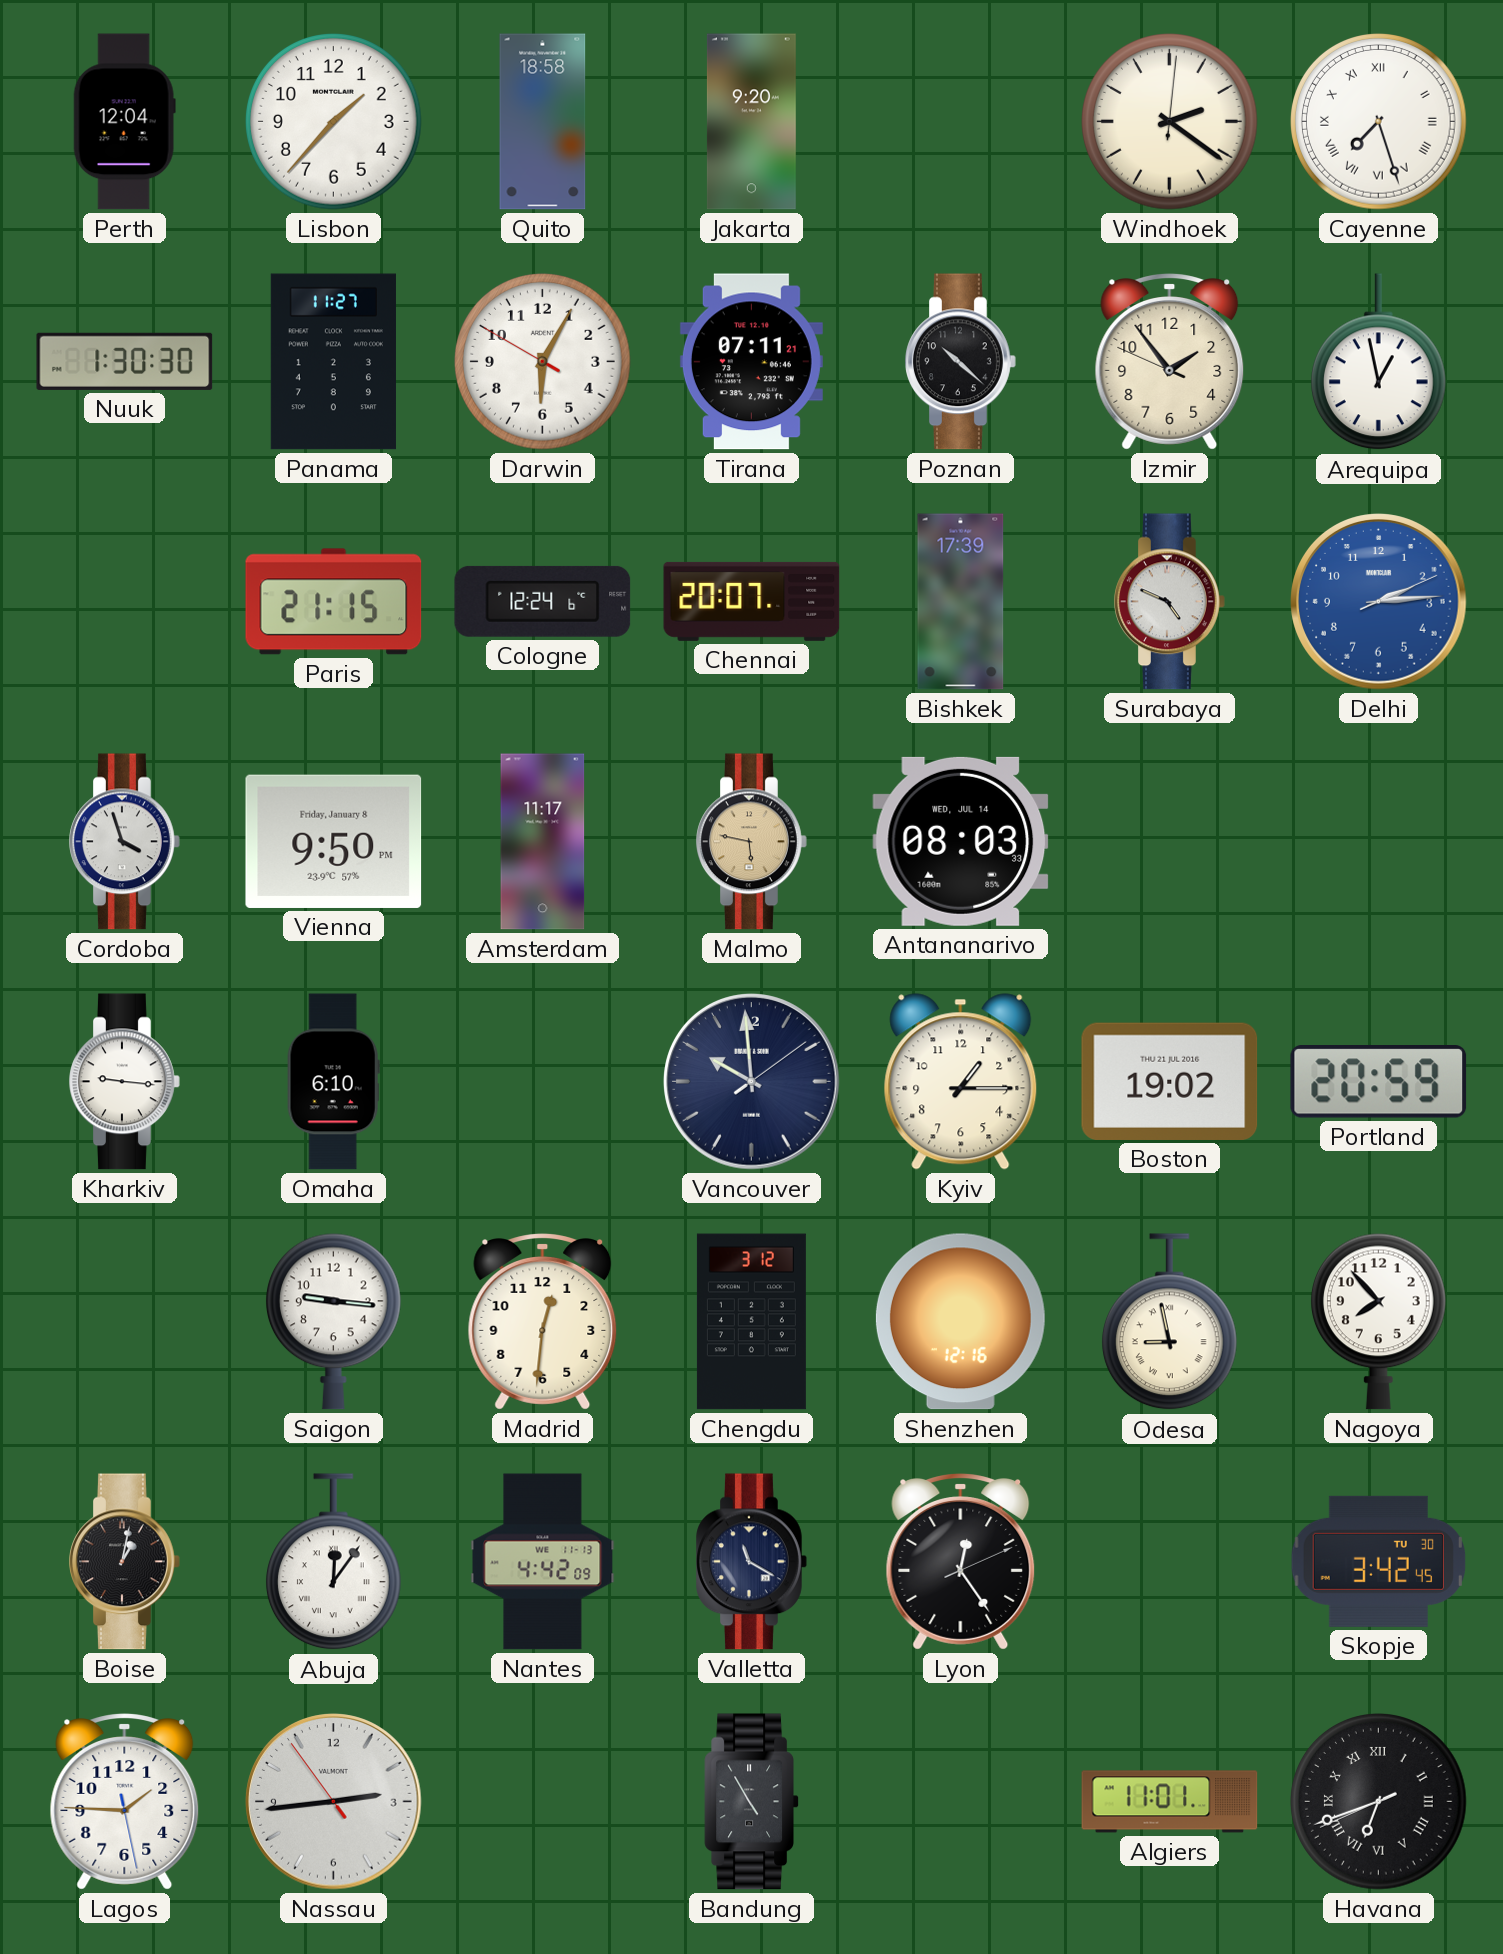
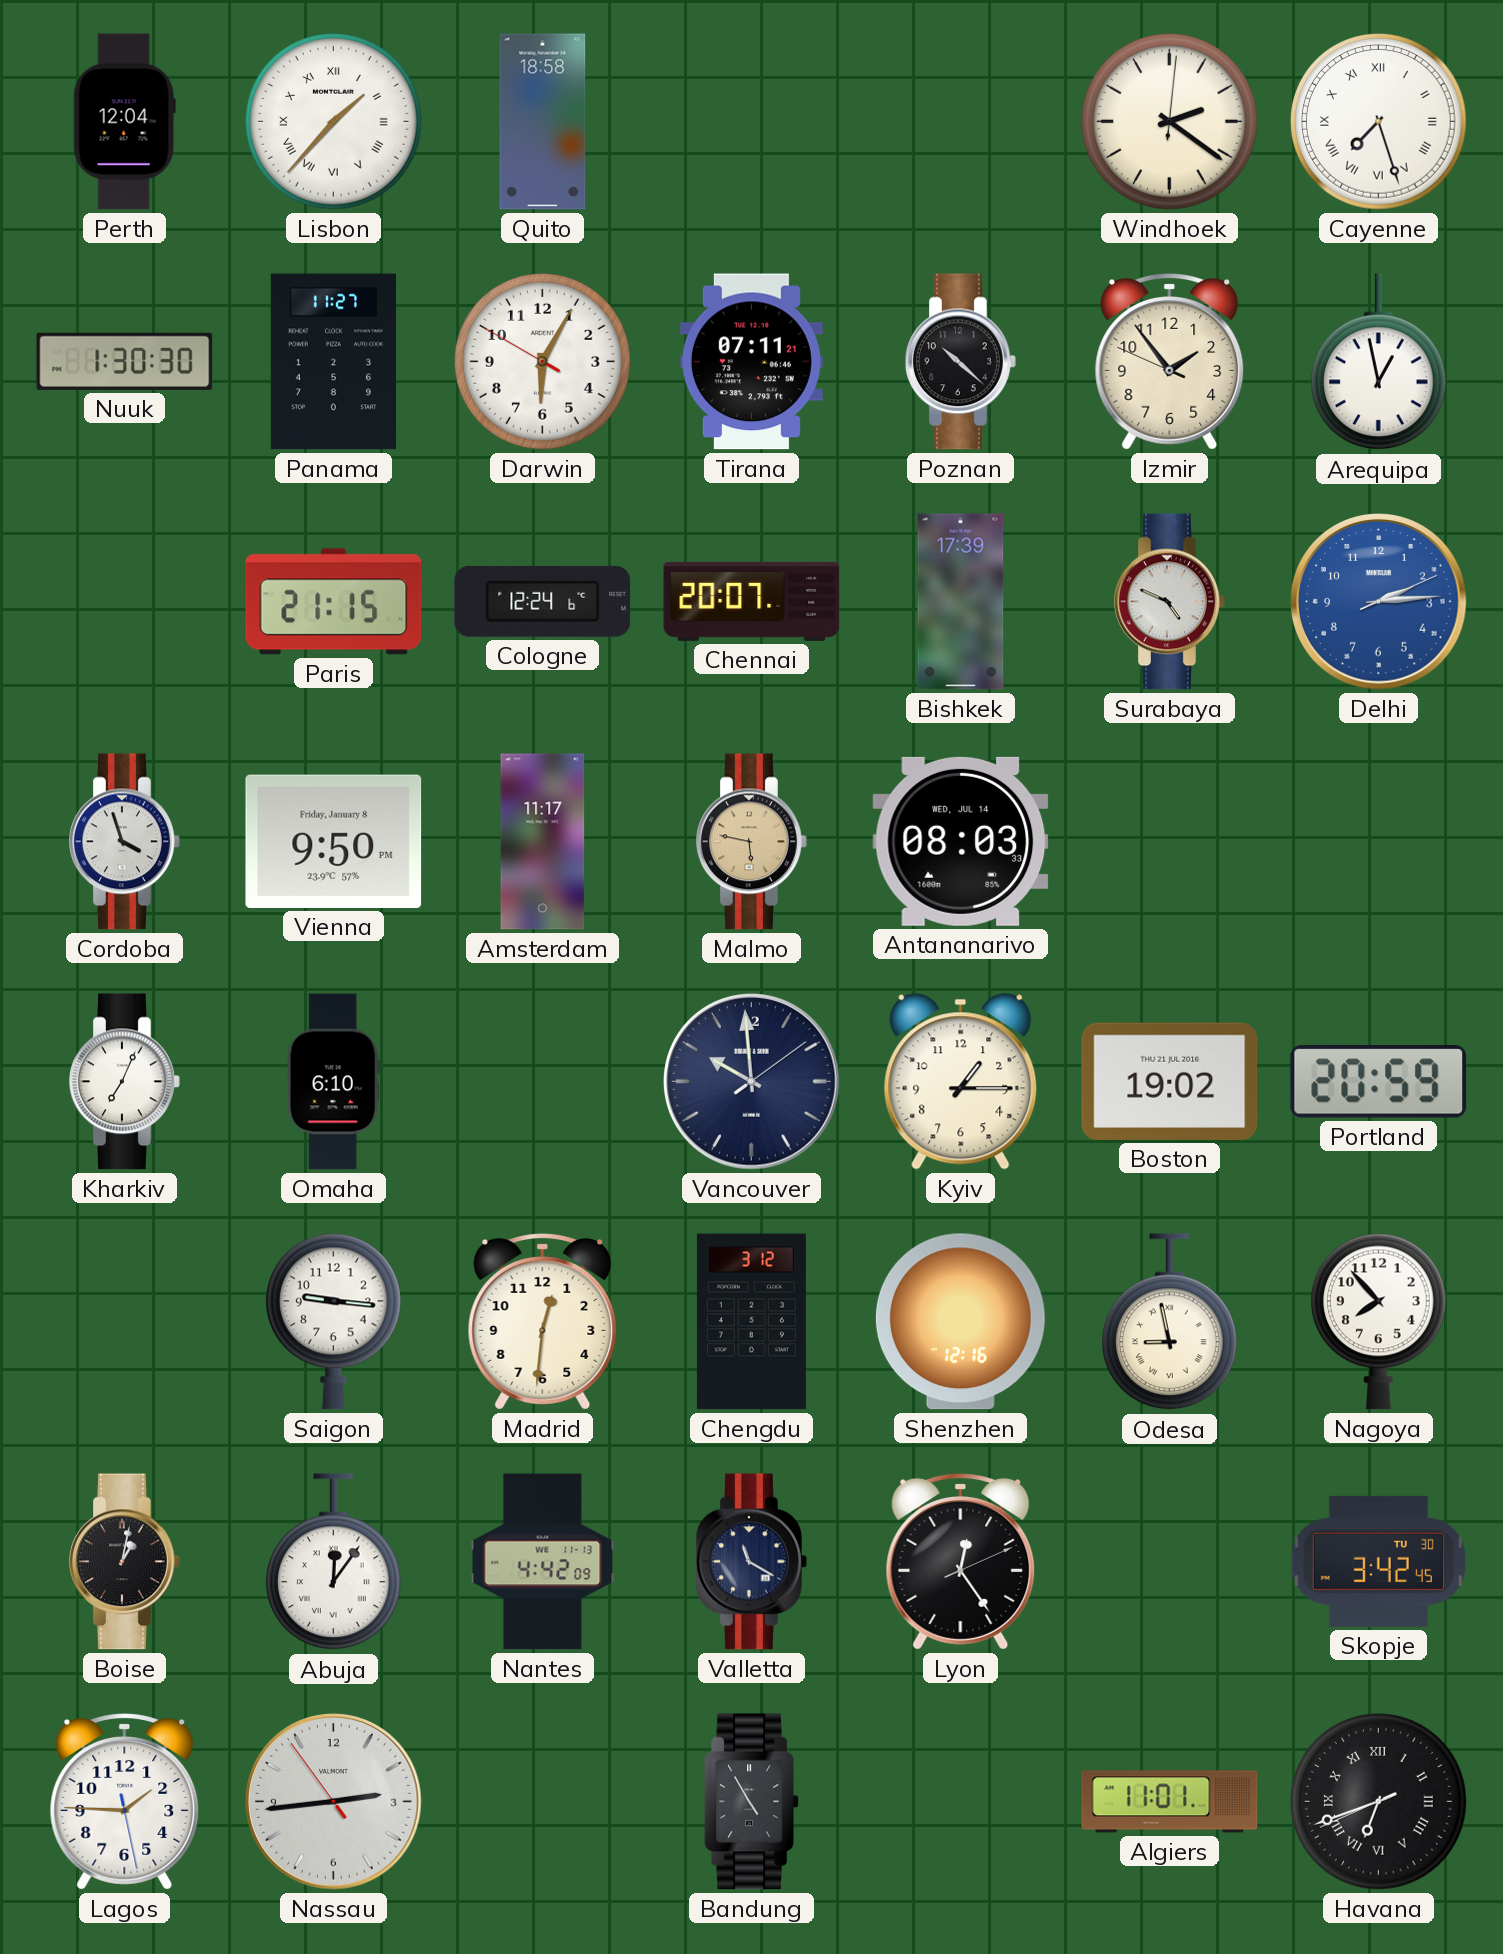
Lisbon numerals: Arabic -> Roman
Jakarta: 9:20 -> none
Kharkiv: 9:16 -> 7:04
